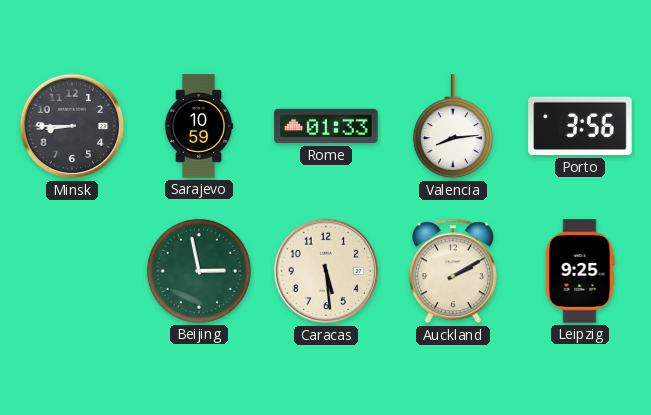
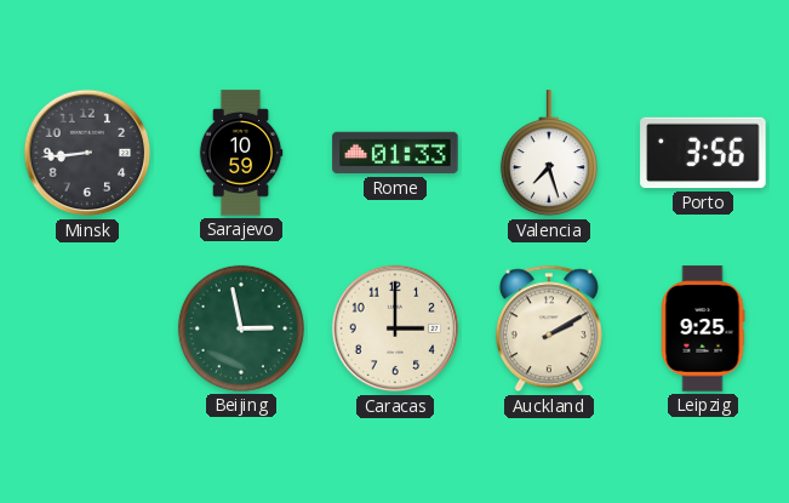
Minsk: 8:45 -> 8:44
Valencia: 8:14 -> 7:27
Caracas: 5:29 -> 3:00
